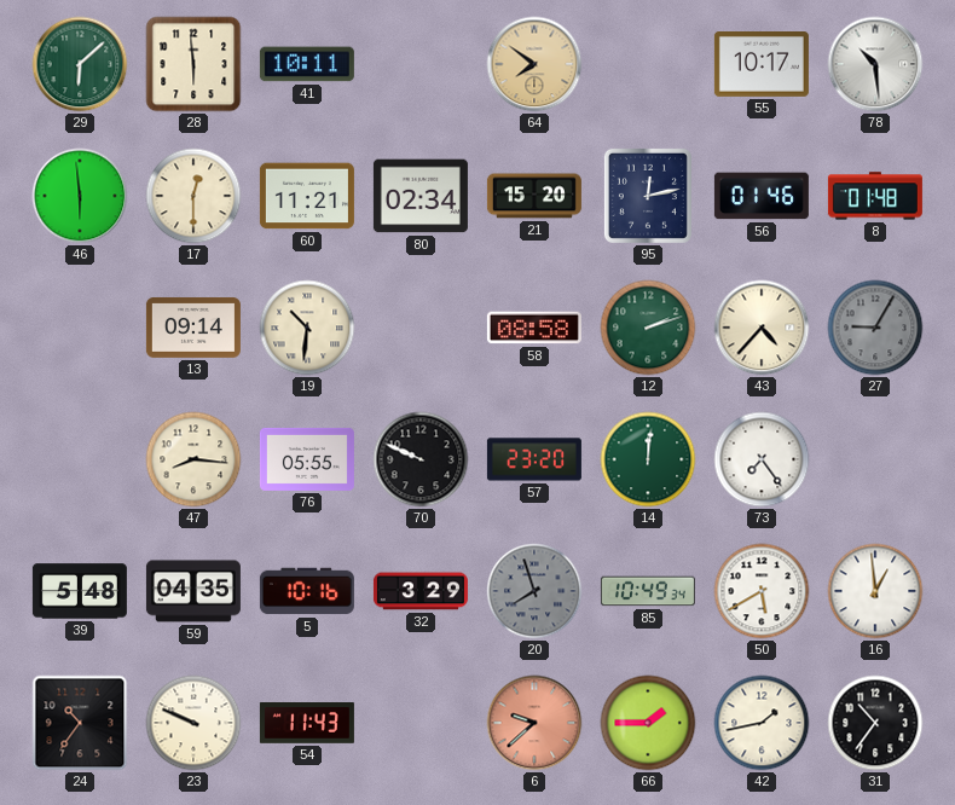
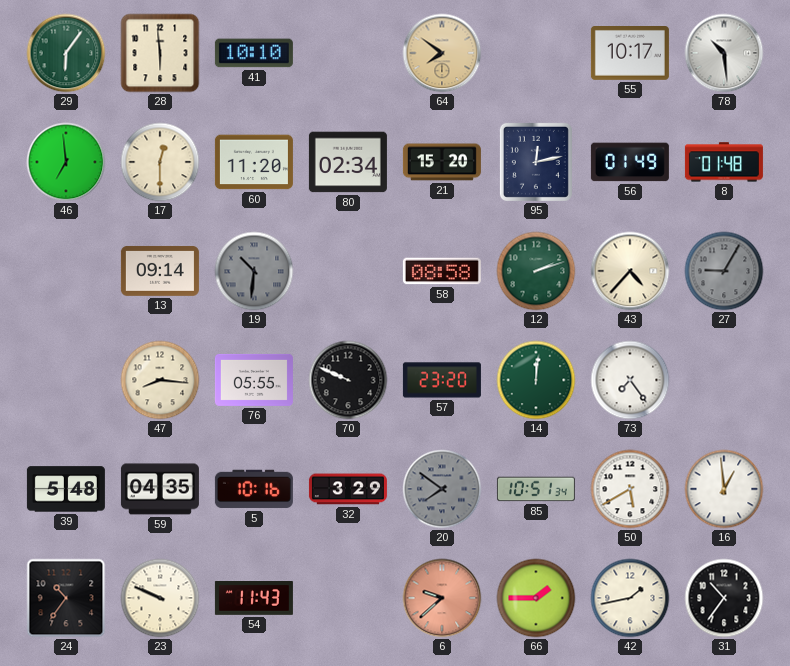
29: 6:08 -> 6:06
41: 10:11 -> 10:10
46: 5:59 -> 6:59
60: 11:21 -> 11:20
56: 01:46 -> 01:49
19 dial: cream -> grey
20: 7:57 -> 7:51
85: 10:49 -> 10:51
